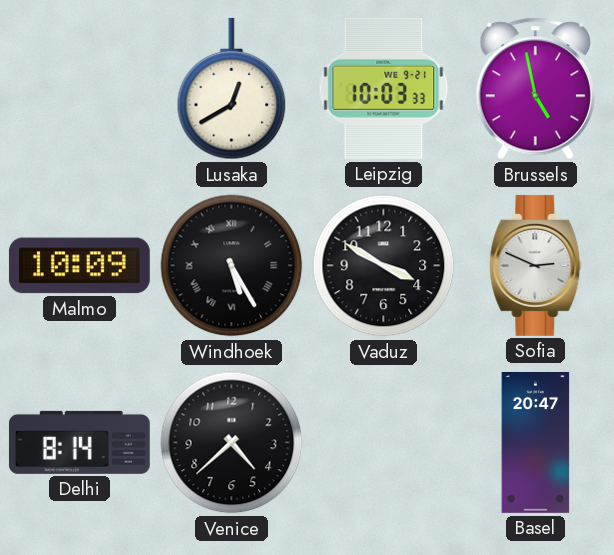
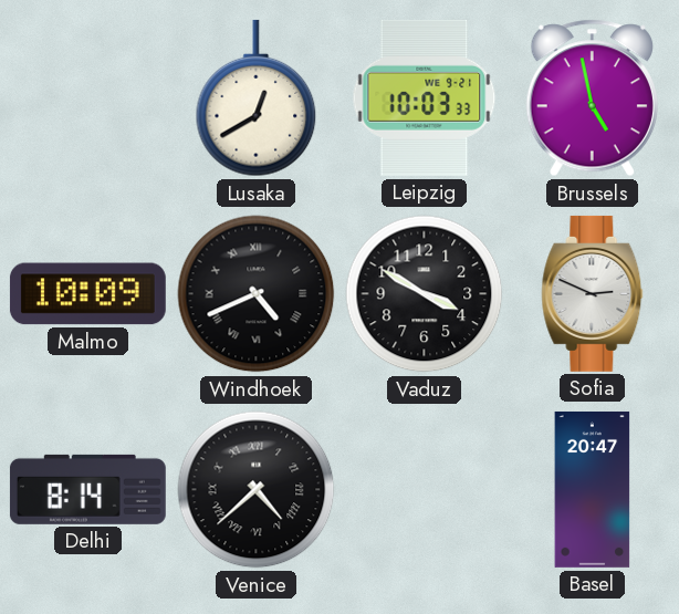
Windhoek: 5:25 -> 4:41
Venice numerals: Arabic -> Roman
